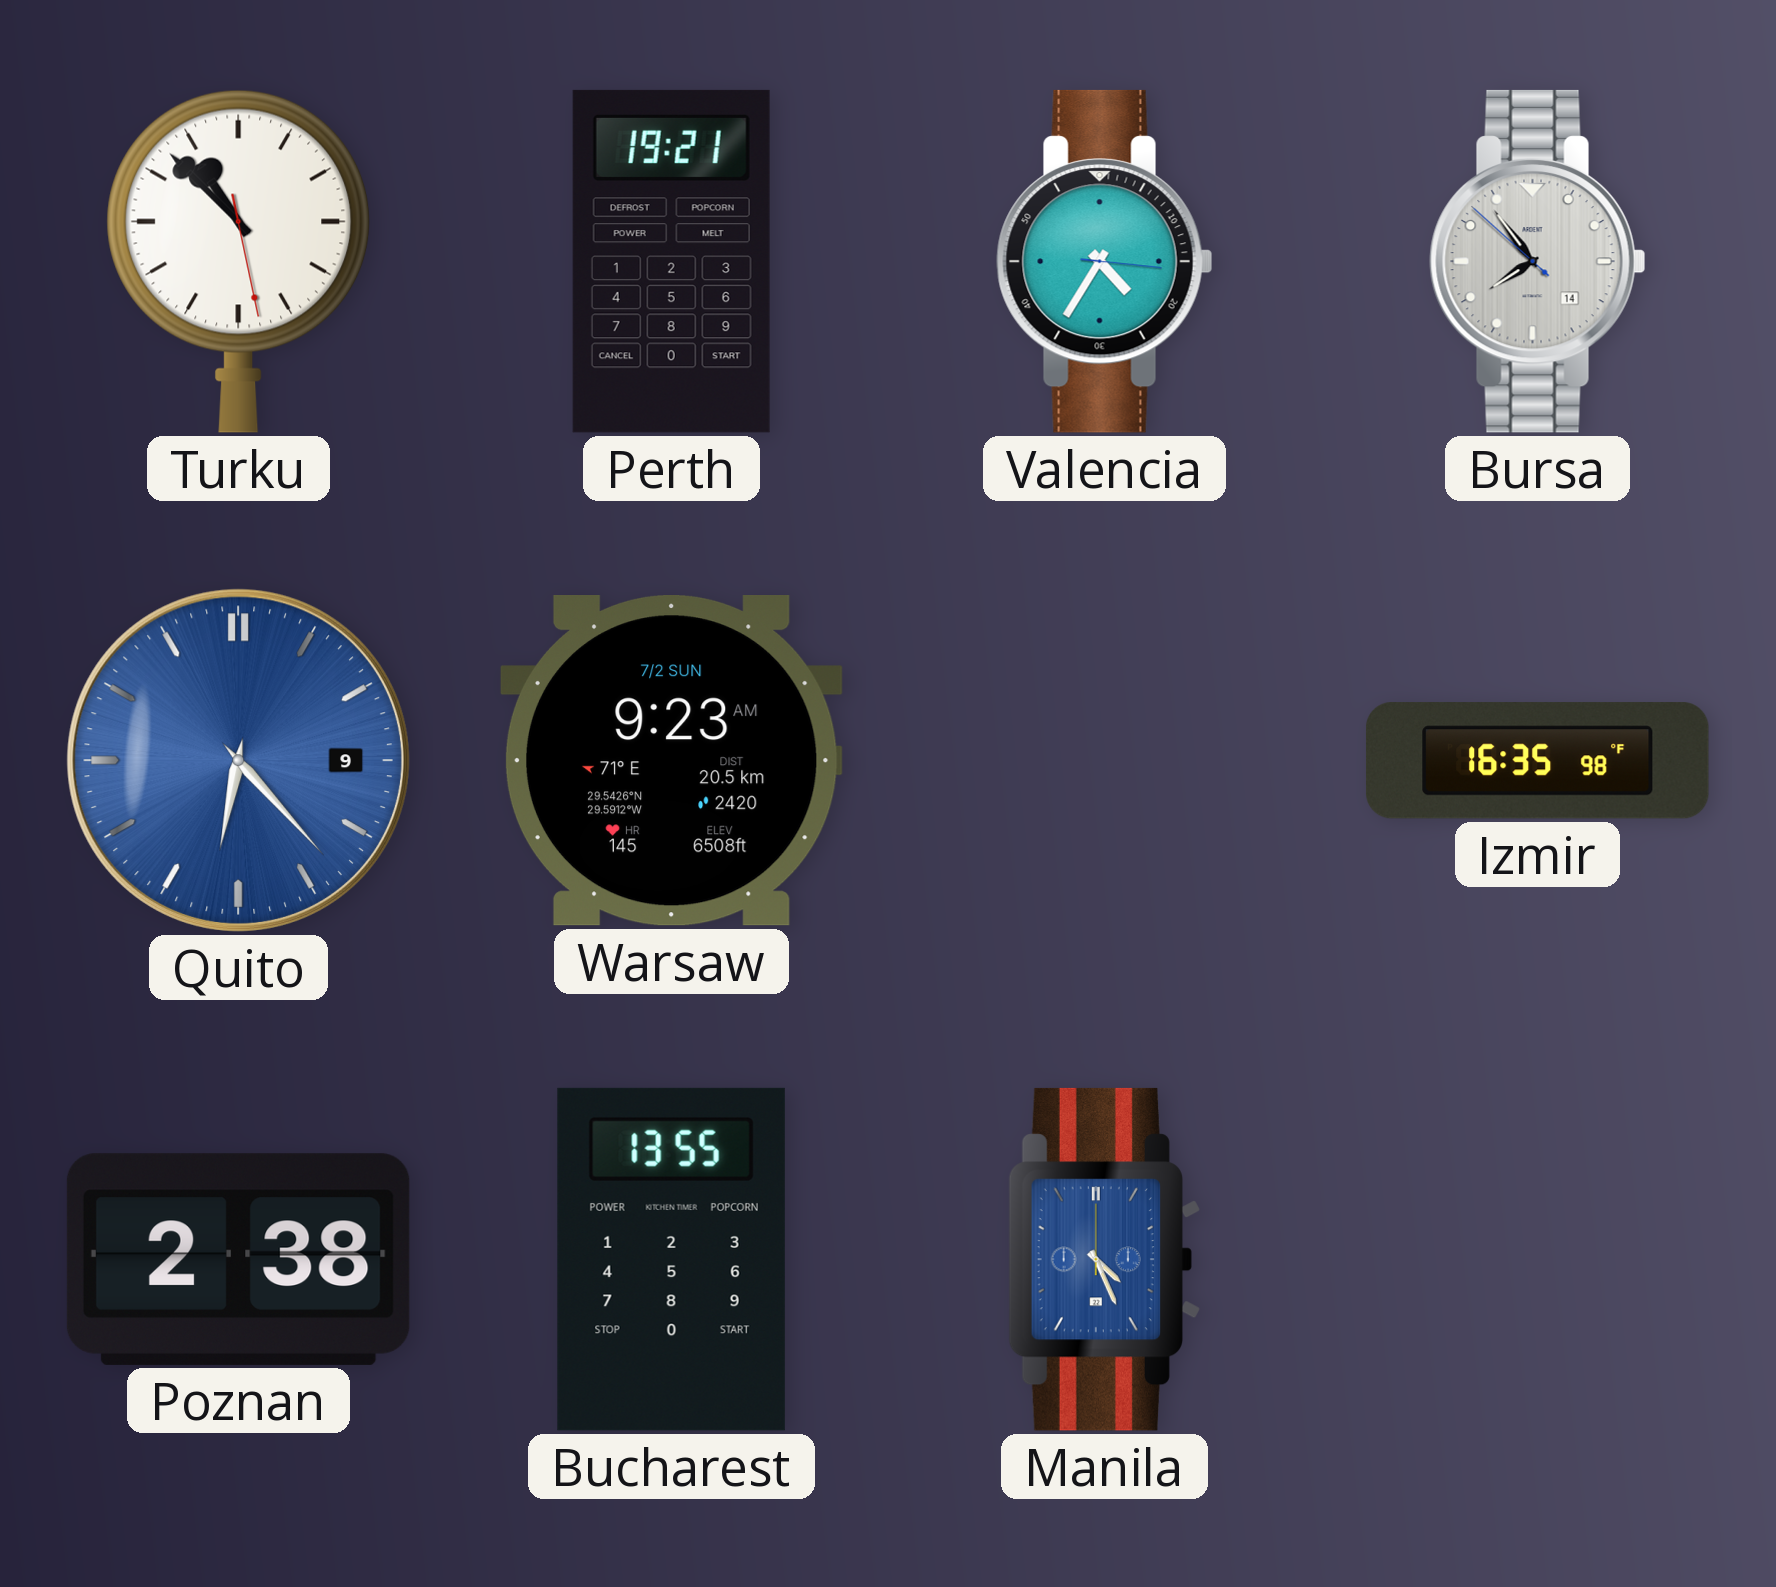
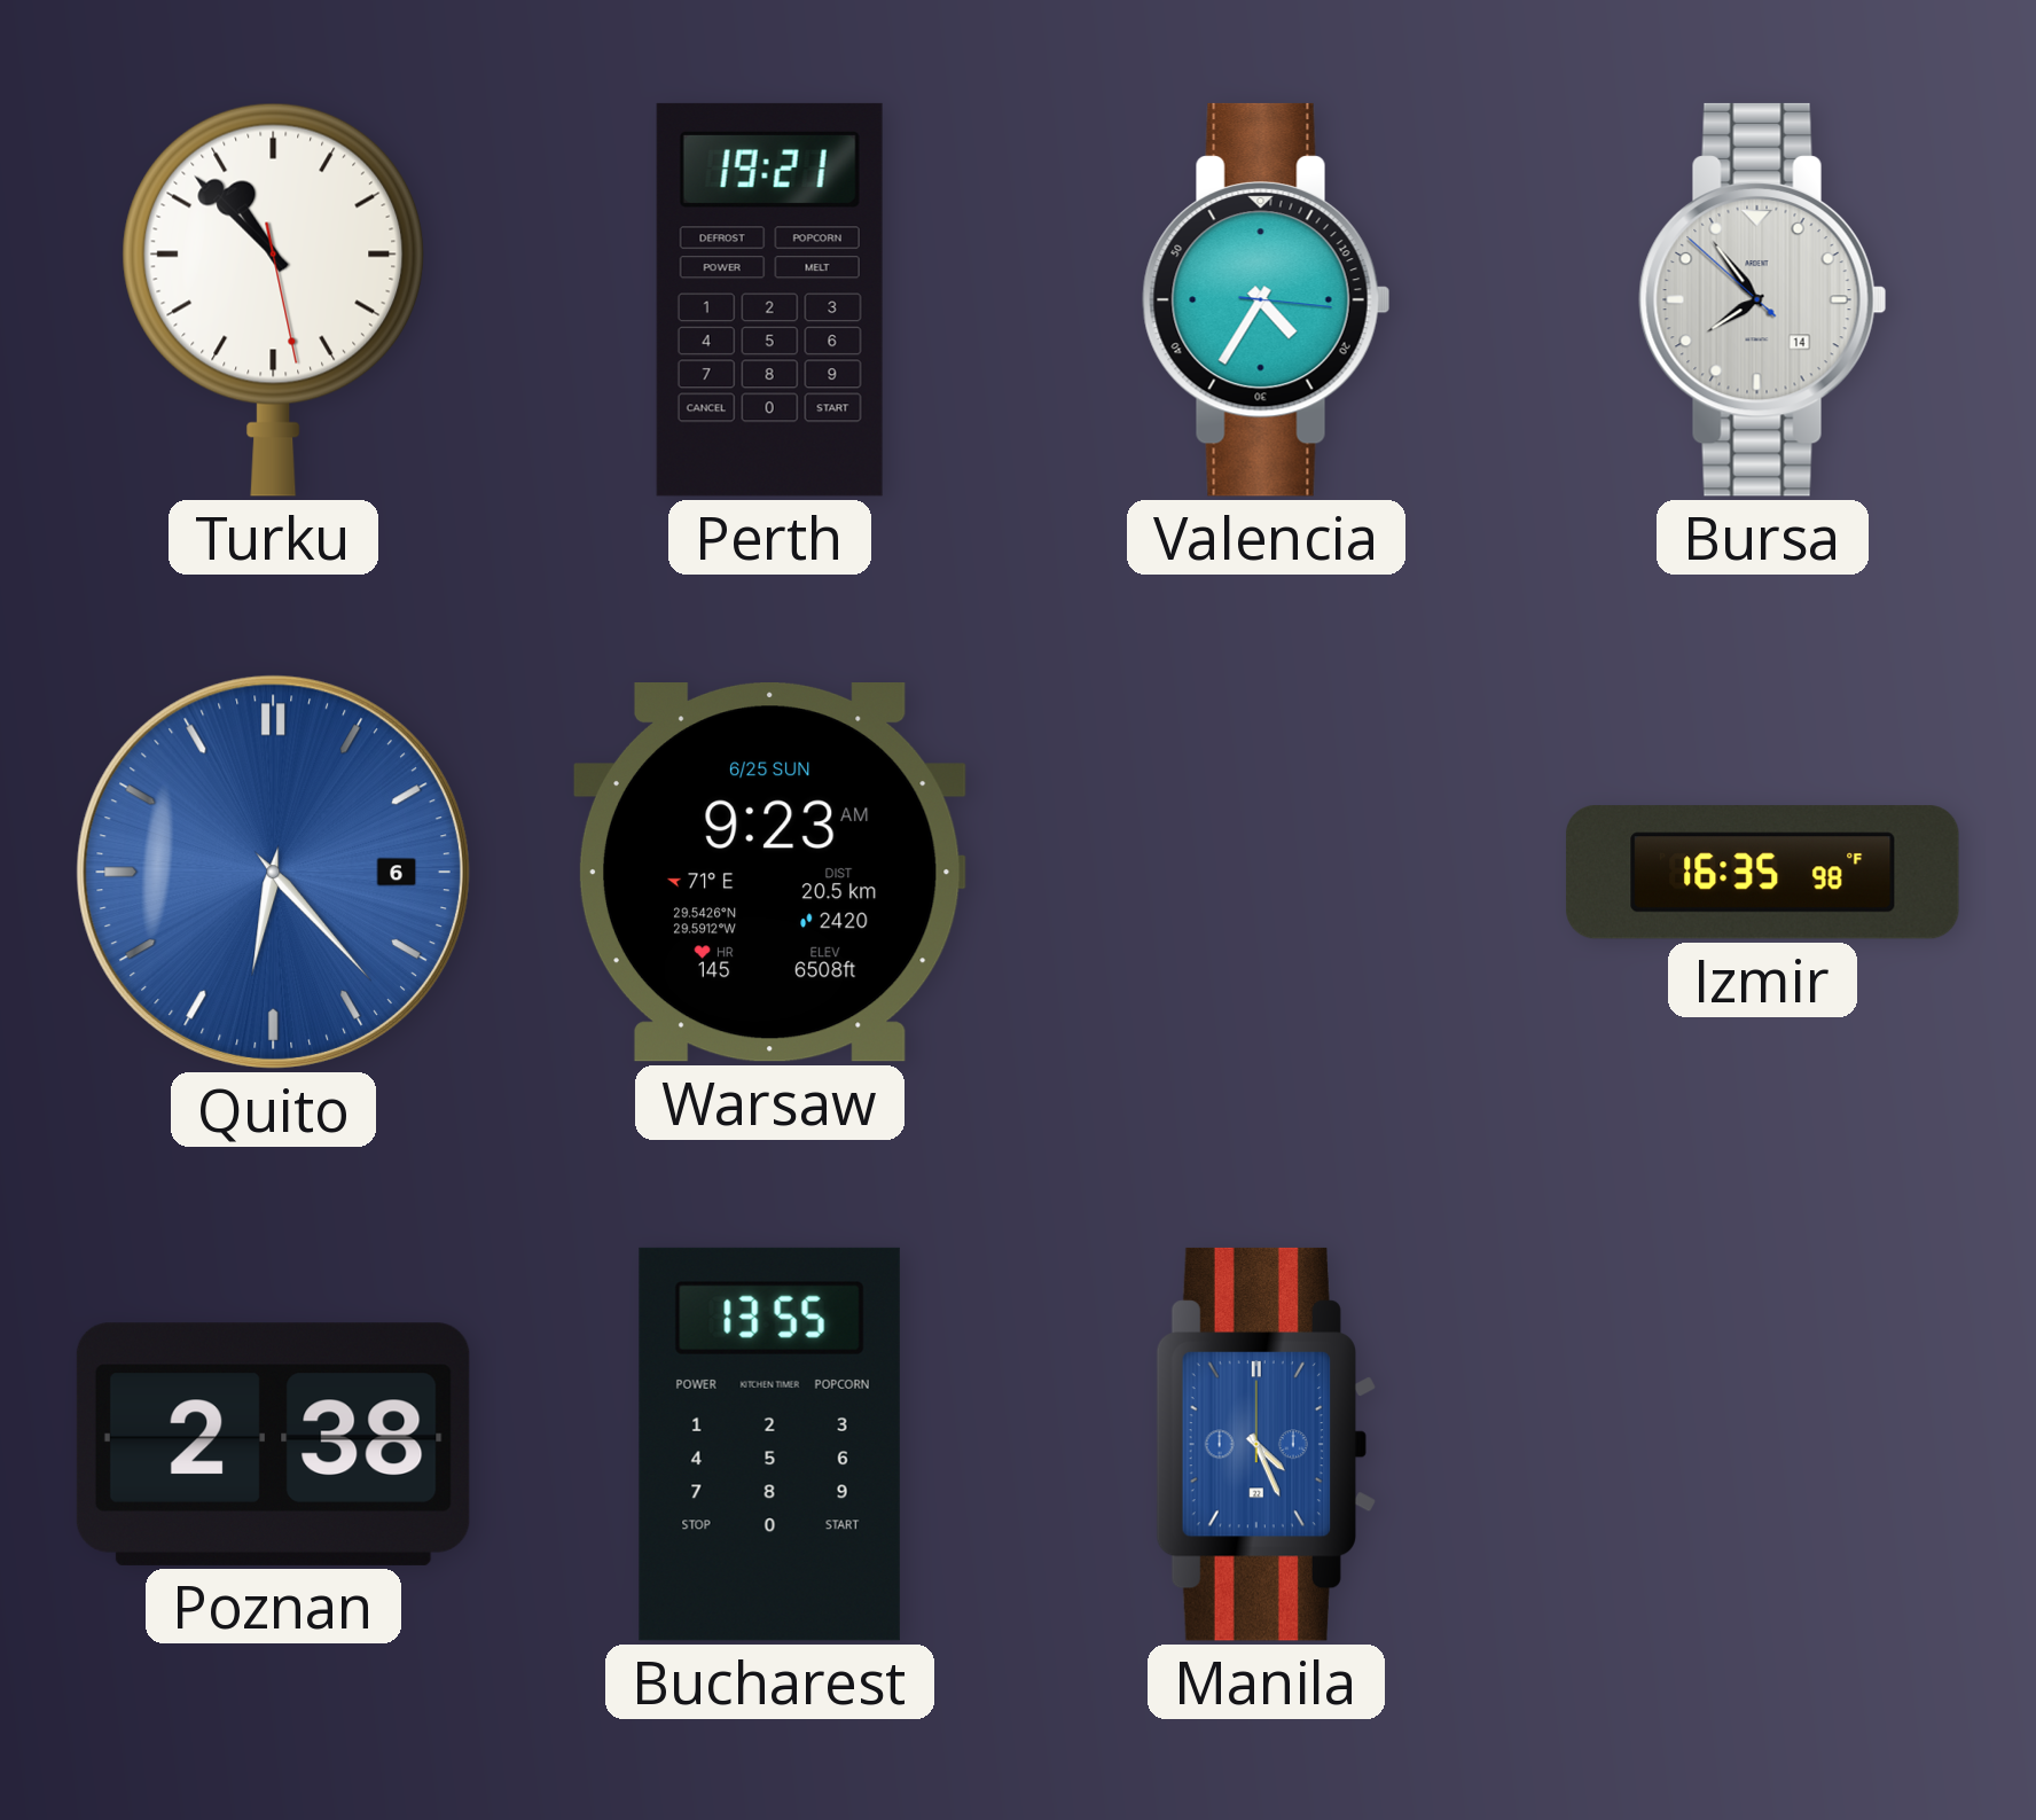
Quito date: 9 -> 6
Warsaw date: 7/2 SUN -> 6/25 SUN
